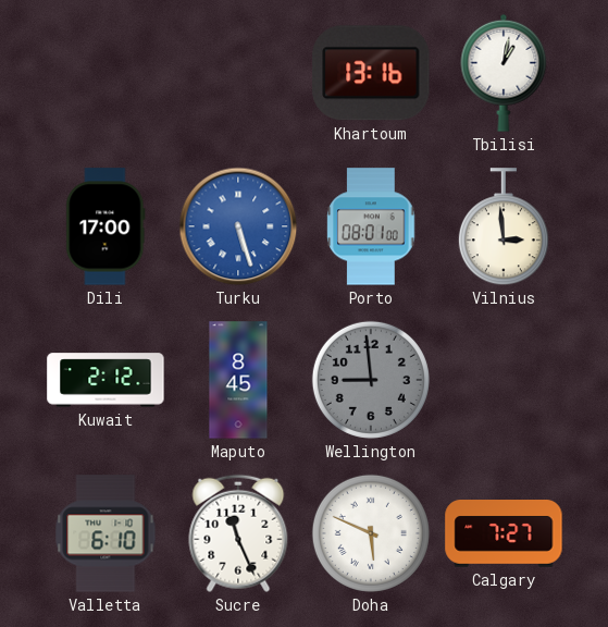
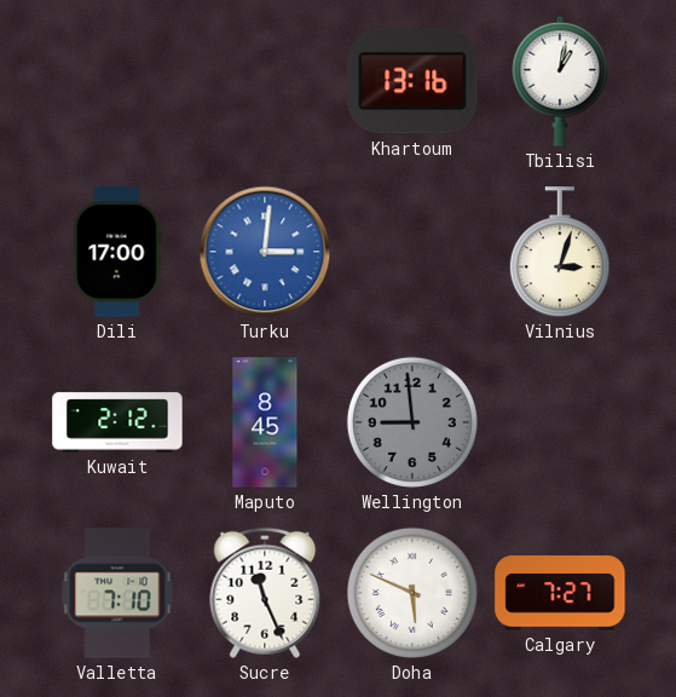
Turku: 5:27 -> 3:01
Porto: 08:01 -> none
Vilnius: 2:59 -> 3:03
Valletta: 6:10 -> 7:10
